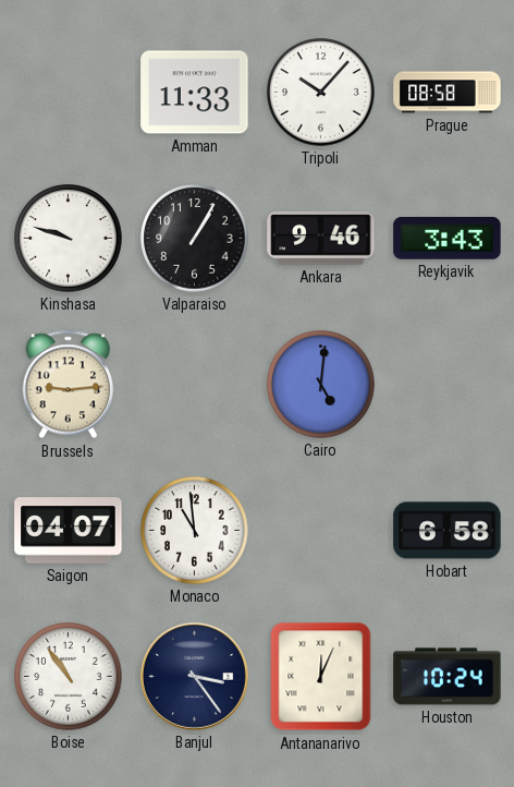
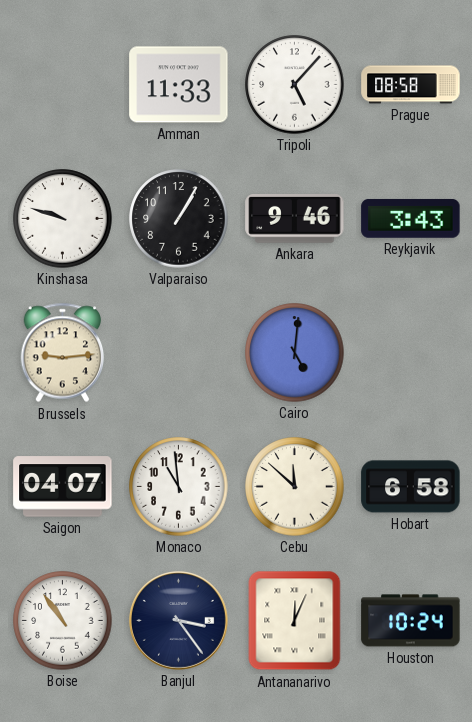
Tripoli: 10:07 -> 5:07
Cebu: none -> 11:52
